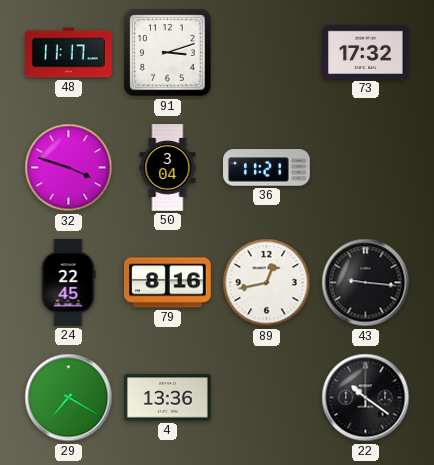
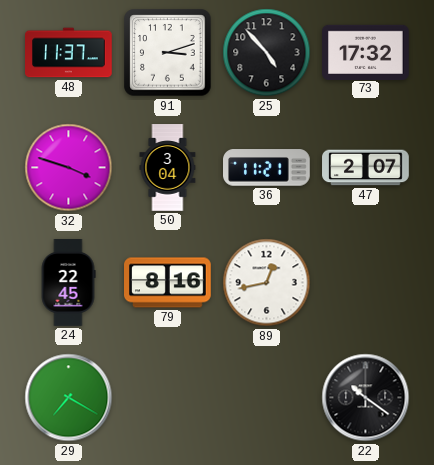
48: 11:17 -> 11:37
25: none -> 4:53
47: none -> 2:07
43: 9:16 -> none
4: 13:36 -> none
